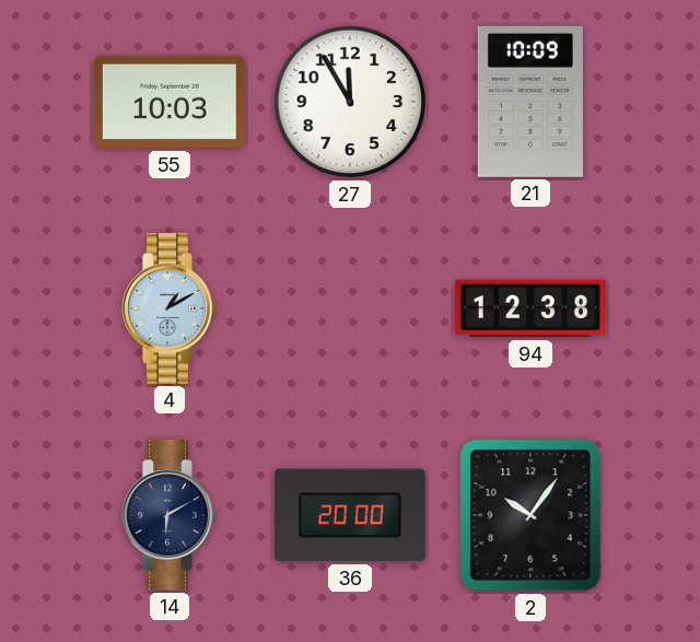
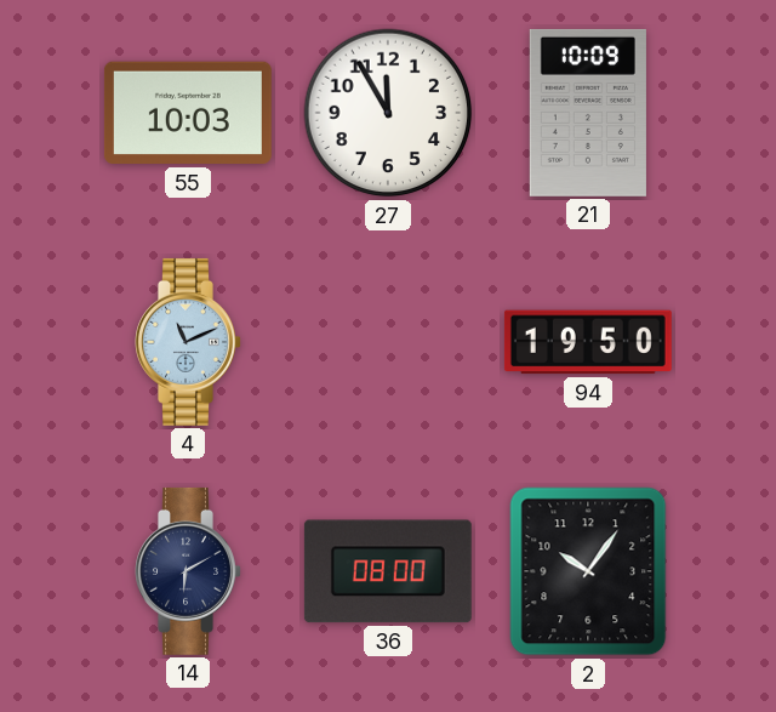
4: 1:10 -> 11:11
94: 12:38 -> 19:50
36: 20:00 -> 08:00
